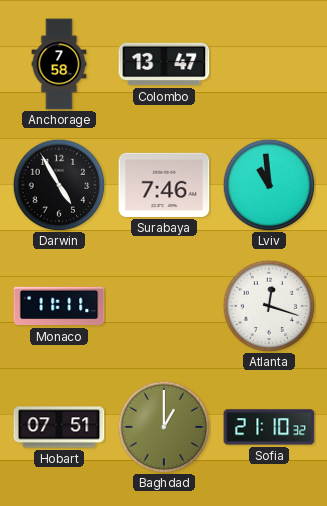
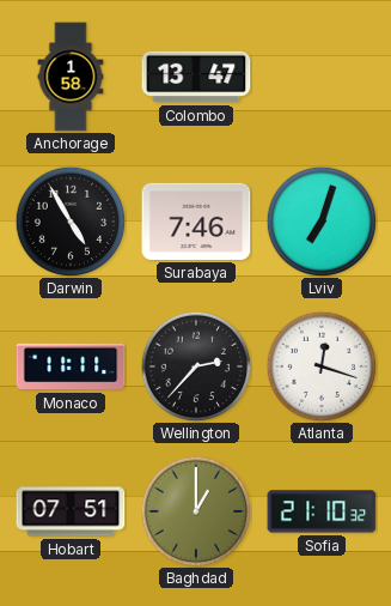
Anchorage: 7:58 -> 1:58
Lviv: 10:59 -> 7:03
Wellington: none -> 2:37
